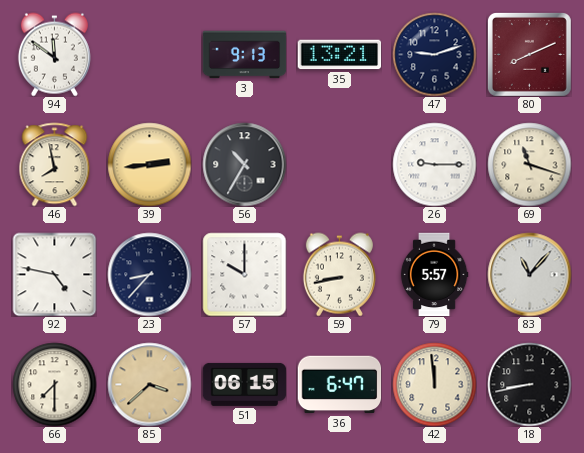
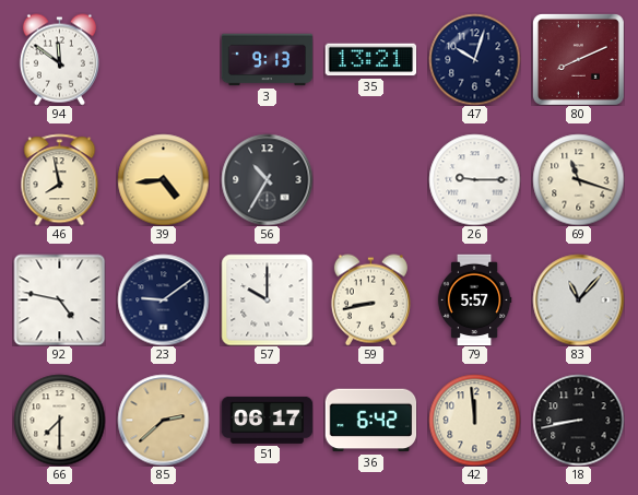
47: 9:12 -> 10:03
39: 2:44 -> 4:44
23: 8:37 -> 9:09
85: 3:38 -> 2:38
51: 06:15 -> 06:17
36: 6:47 -> 6:42
